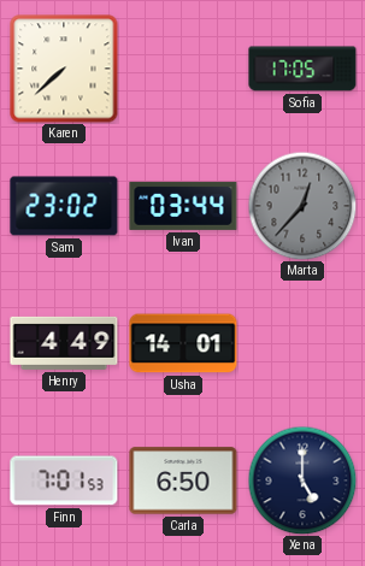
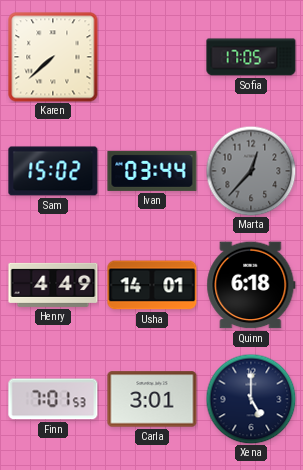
Sam: 23:02 -> 15:02
Quinn: none -> 6:18
Carla: 6:50 -> 3:01
